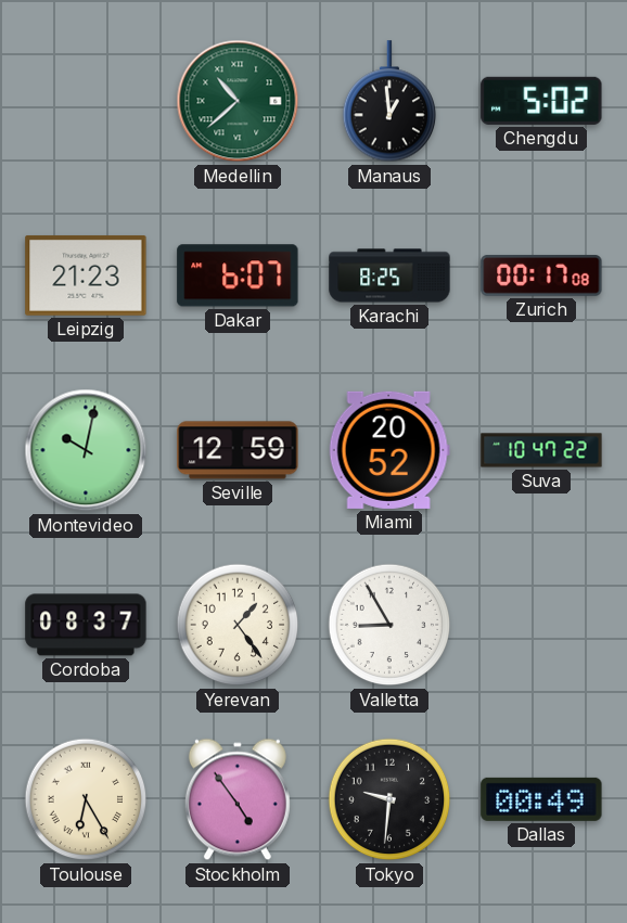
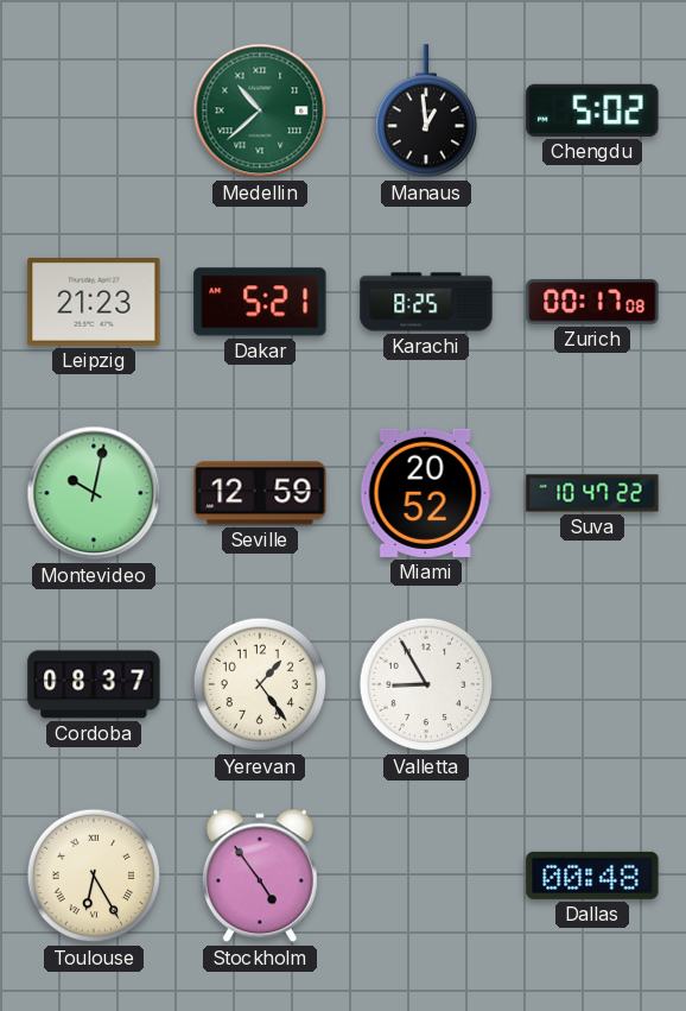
Dakar: 6:07 -> 5:21
Tokyo: 9:31 -> none
Dallas: 00:49 -> 00:48
